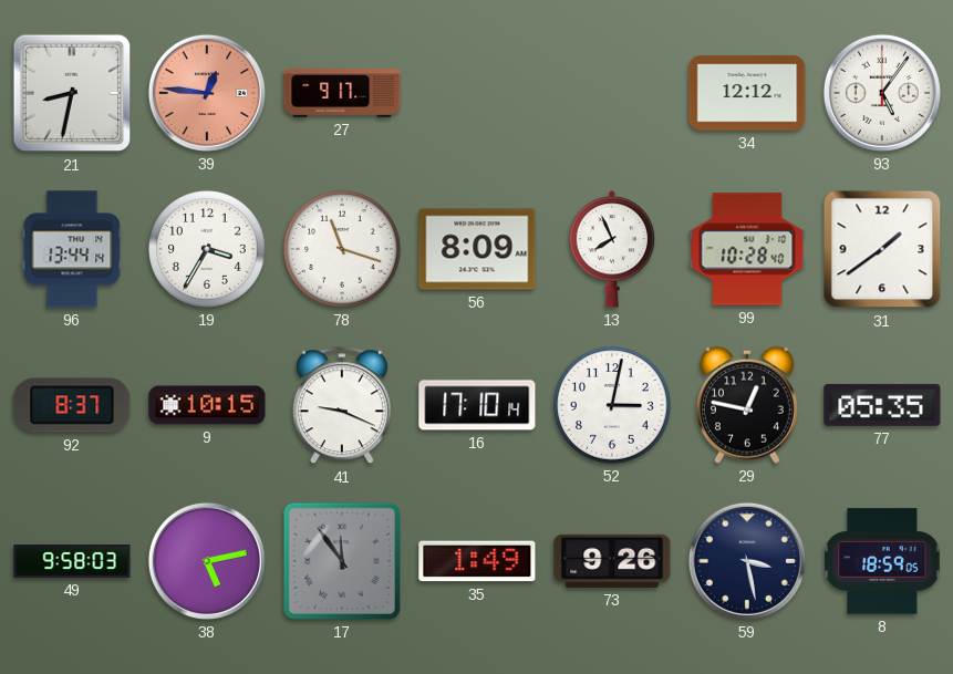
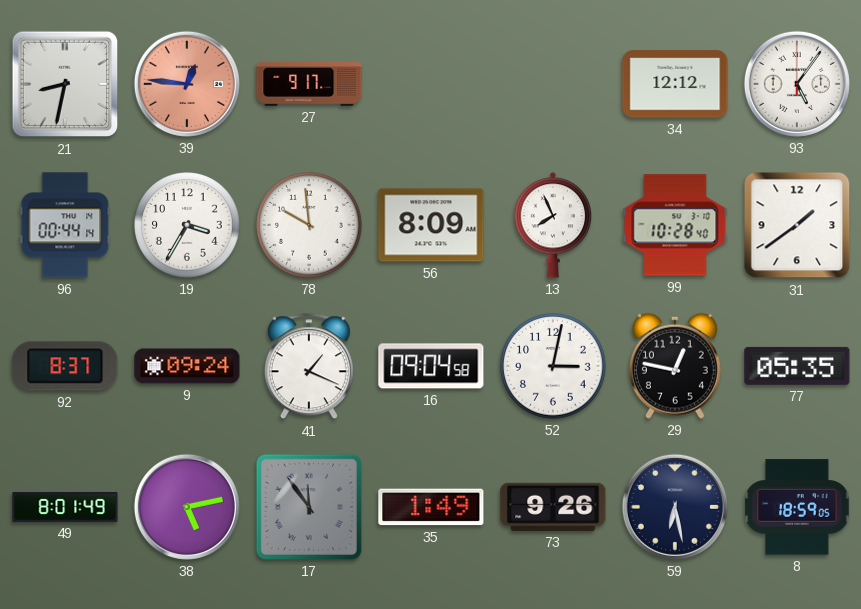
96: 13:44 -> 00:44
78: 11:18 -> 9:59
9: 10:15 -> 09:24
41: 9:19 -> 1:19
16: 17:10 -> 09:04
49: 9:58 -> 8:01
59: 3:28 -> 6:28
